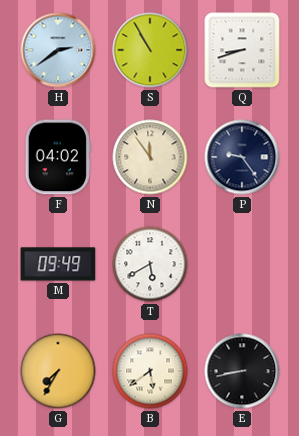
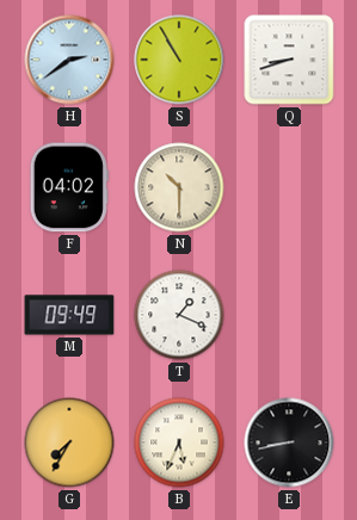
N: 11:54 -> 10:30
P: 9:24 -> none
T: 5:40 -> 1:19
B: 5:39 -> 5:34
